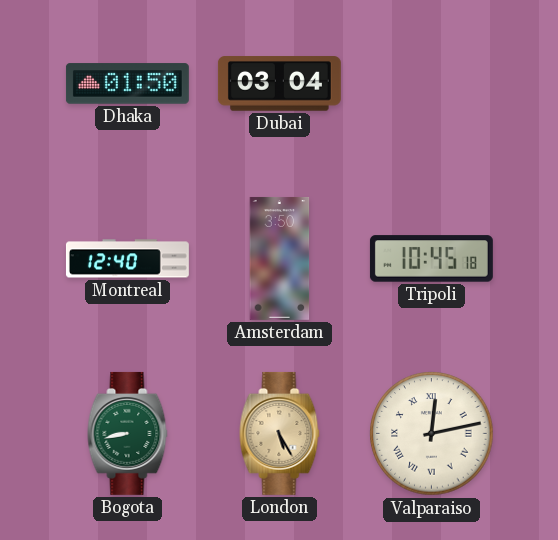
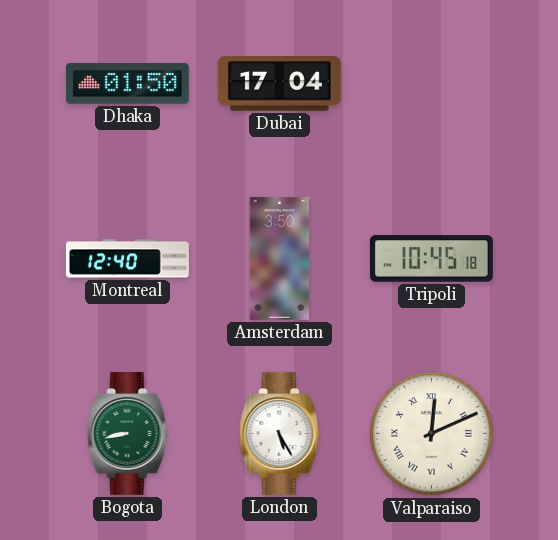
Dubai: 03:04 -> 17:04
London dial: champagne -> white
Valparaiso: 12:13 -> 12:11
